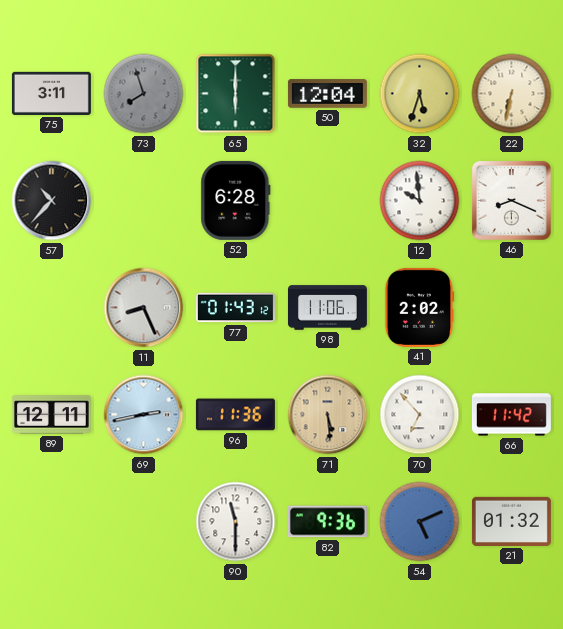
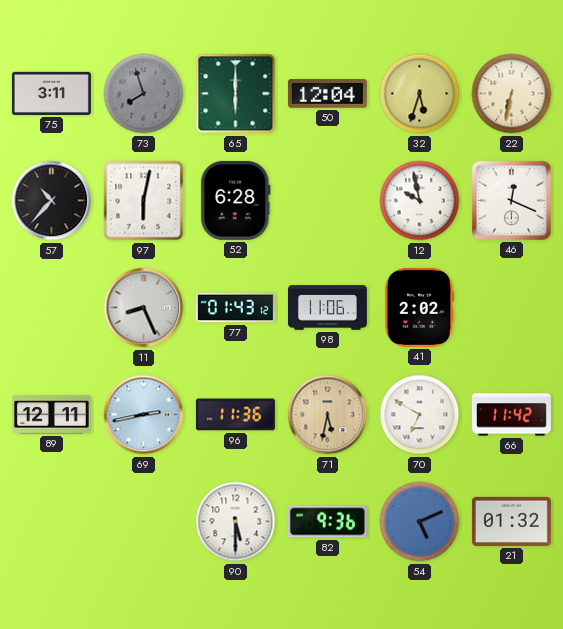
97: none -> 6:02
12: 9:59 -> 9:58
46: 8:19 -> 12:19
71: 5:29 -> 5:32
70: 6:53 -> 6:50
90: 11:30 -> 5:30
